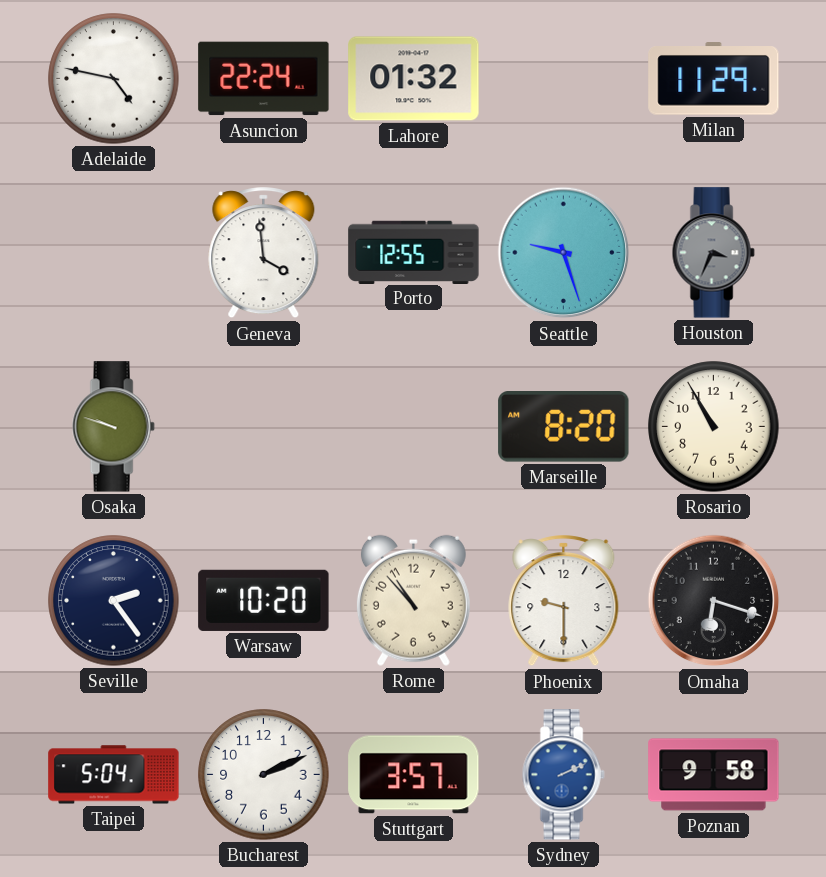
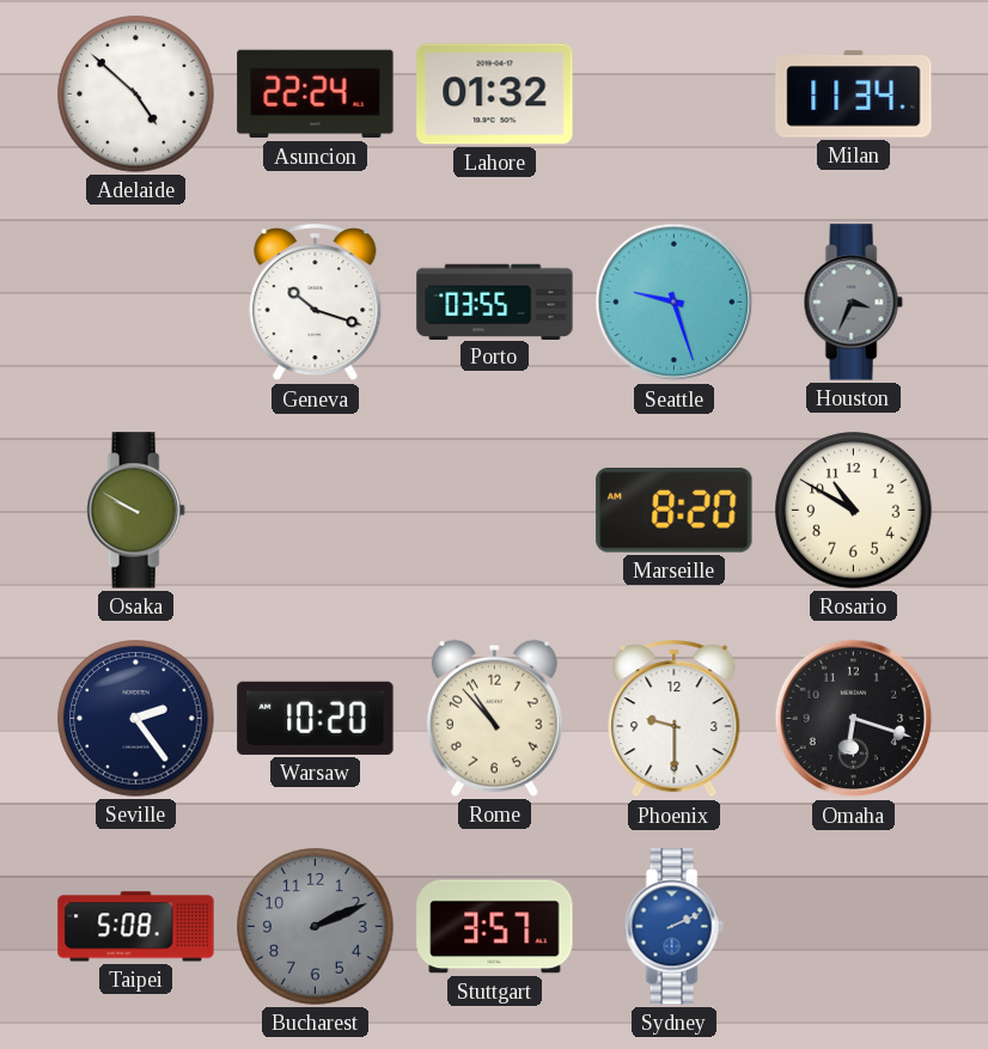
Adelaide: 4:47 -> 4:52
Milan: 11:29 -> 11:34
Geneva: 3:59 -> 10:18
Porto: 12:55 -> 03:55
Osaka: 9:48 -> 9:50
Rosario: 10:55 -> 10:50
Taipei: 5:04 -> 5:08
Bucharest dial: white -> grey
Poznan: 9:58 -> none
